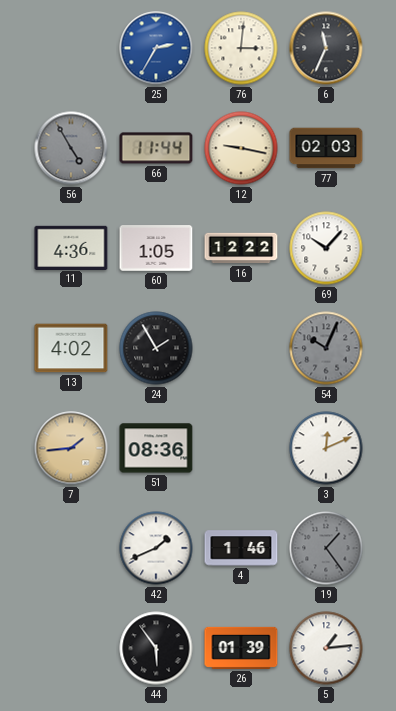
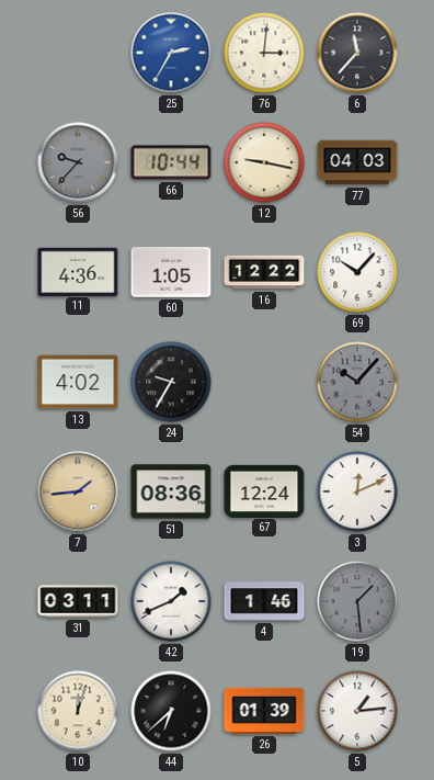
6: 11:34 -> 11:37
56: 4:55 -> 9:37
66: 11:44 -> 10:44
77: 02:03 -> 04:03
24: 1:55 -> 9:35
54: 10:04 -> 10:07
67: none -> 12:24
31: none -> 03:11
19: 1:24 -> 1:29
10: none -> 12:03
44: 5:54 -> 6:38
